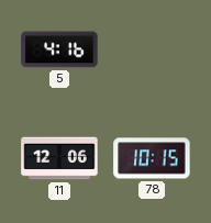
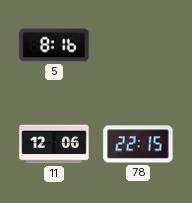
5: 4:16 -> 8:16
78: 10:15 -> 22:15
